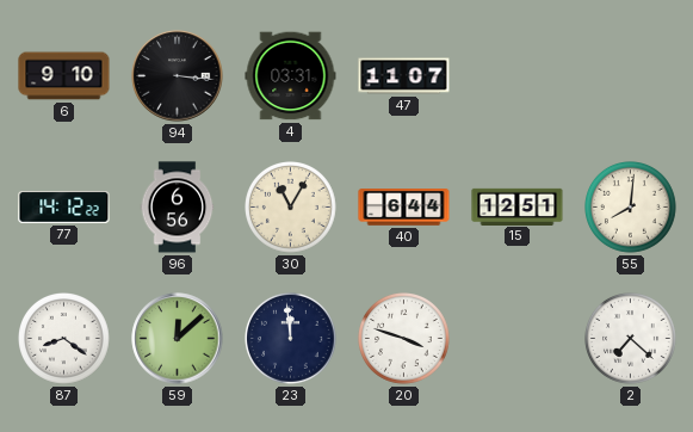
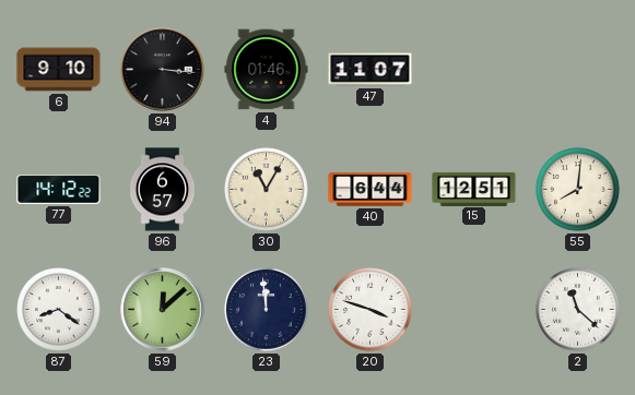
4: 03:31 -> 01:46
96: 6:56 -> 6:57
2: 7:22 -> 11:22
